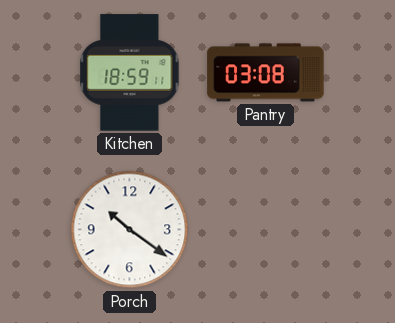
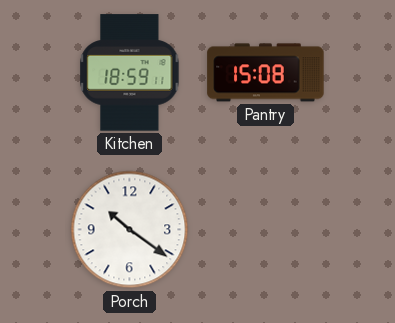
Pantry: 03:08 -> 15:08
